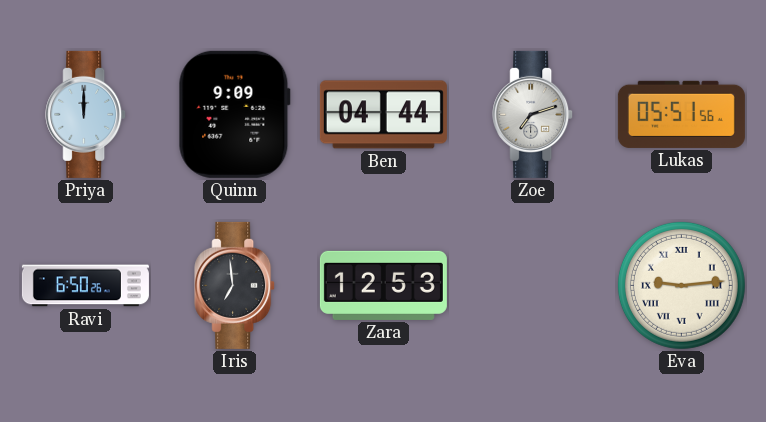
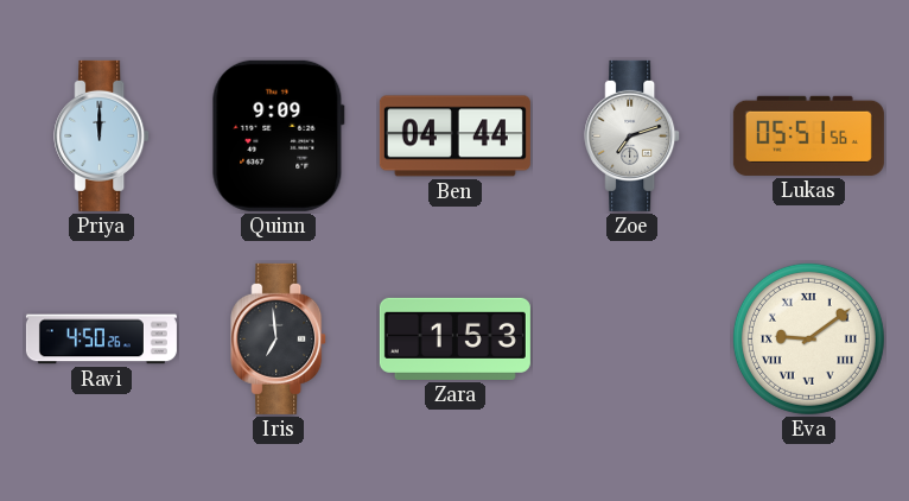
Ravi: 6:50 -> 4:50
Zara: 12:53 -> 1:53
Eva: 9:14 -> 9:09
